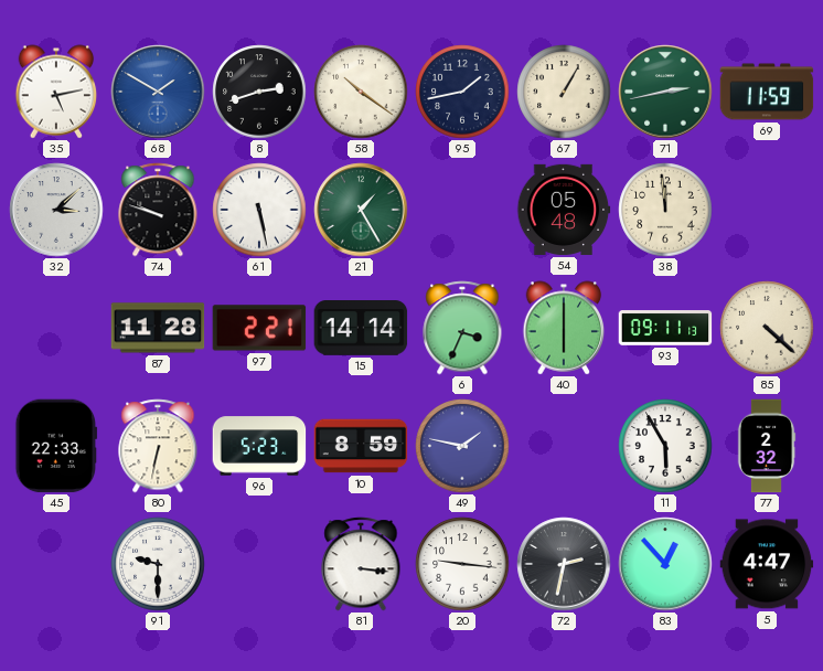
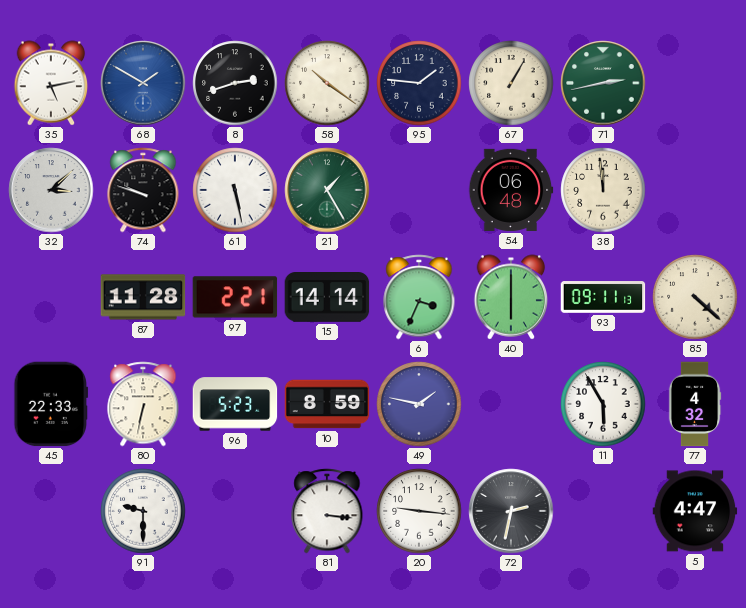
95: 1:43 -> 1:46
69: 11:59 -> none
54: 05:48 -> 06:48
77: 2:32 -> 4:32
83: 12:53 -> none
